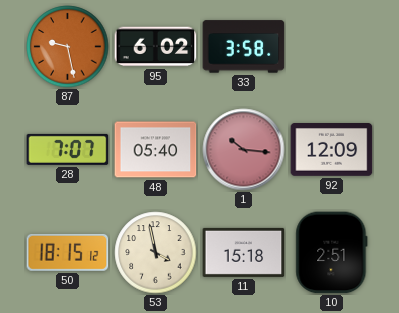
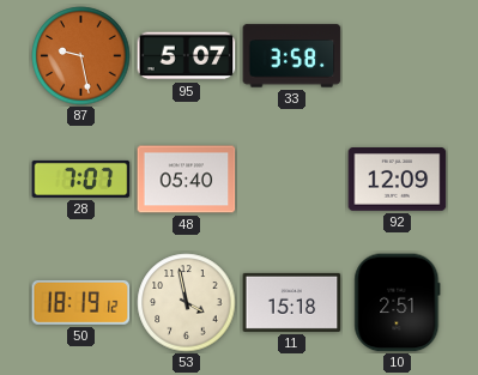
95: 6:02 -> 5:07
1: 10:16 -> none
50: 18:15 -> 18:19
